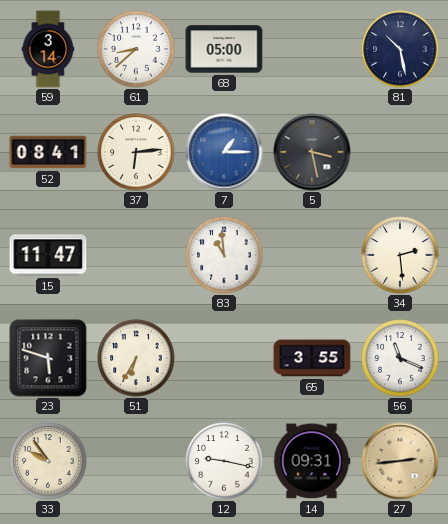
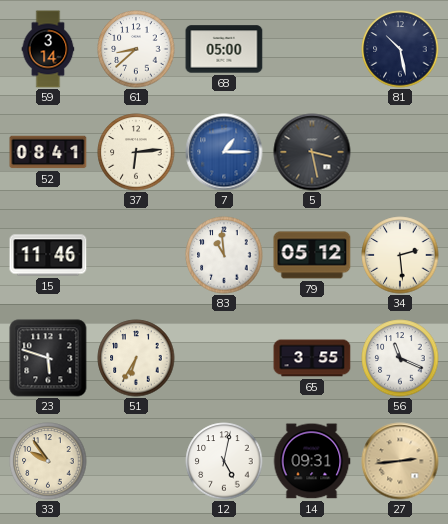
15: 11:47 -> 11:46
79: none -> 05:12
12: 9:17 -> 5:02
